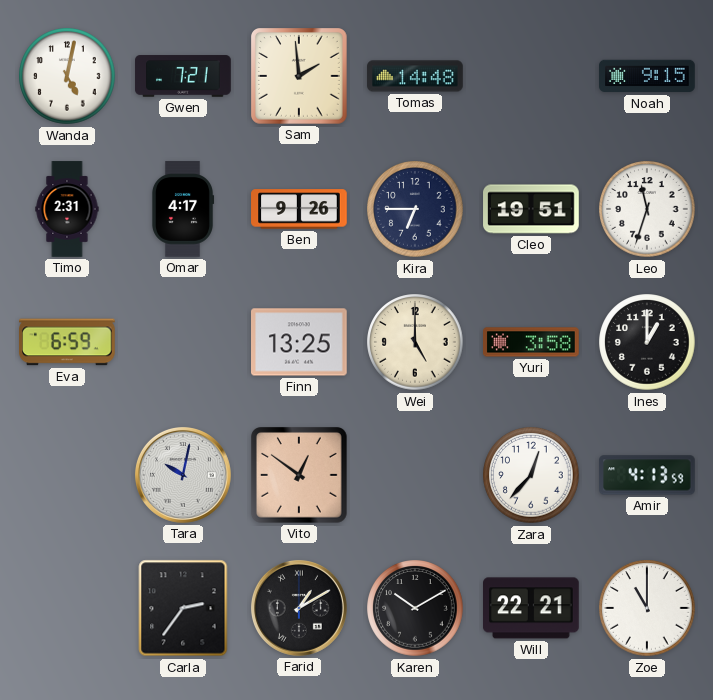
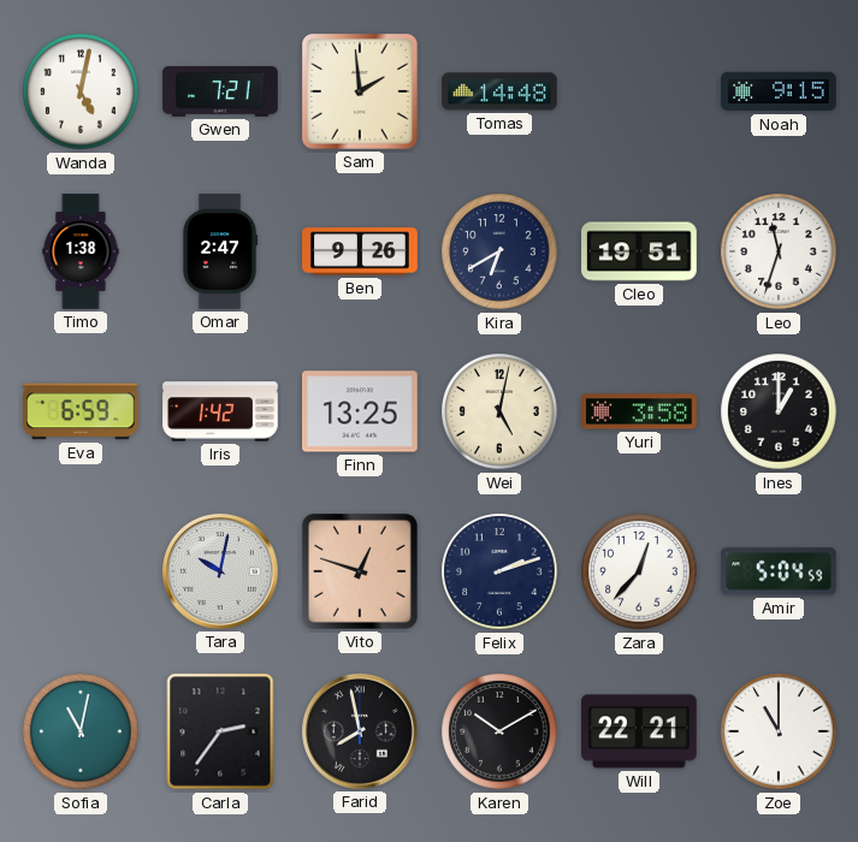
Timo: 2:31 -> 1:38
Omar: 4:17 -> 2:47
Kira: 6:45 -> 6:40
Iris: none -> 1:42
Wei: 5:00 -> 5:02
Vito: 12:51 -> 12:48
Felix: none -> 2:12
Amir: 4:13 -> 5:04
Sofia: none -> 11:02
Farid: 1:10 -> 7:58
